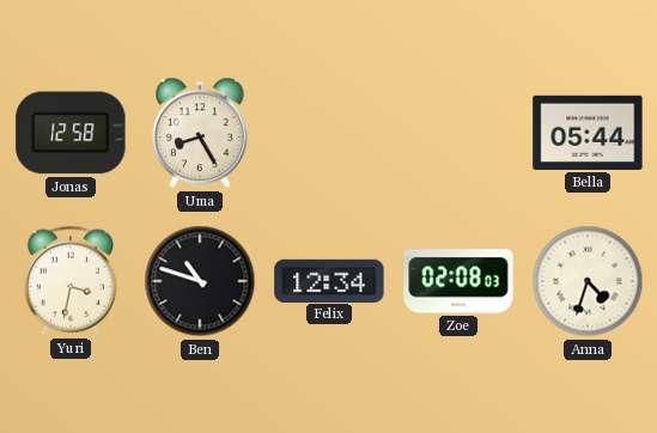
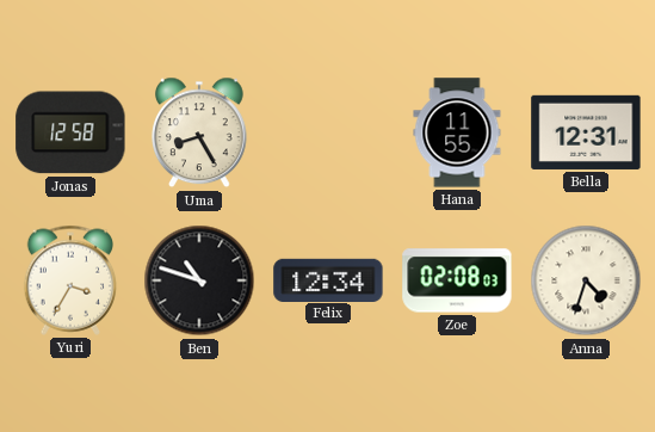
Hana: none -> 11:55
Bella: 05:44 -> 12:31
Yuri: 3:32 -> 3:35
